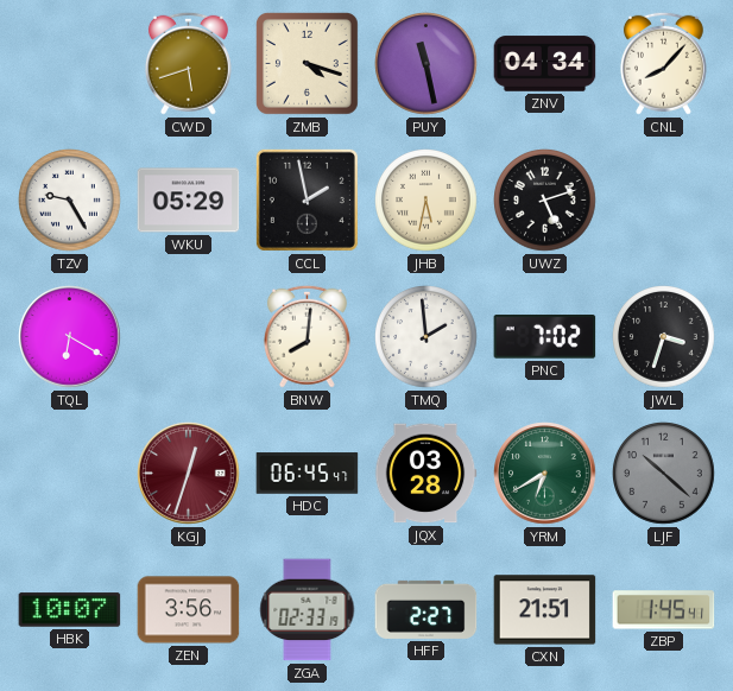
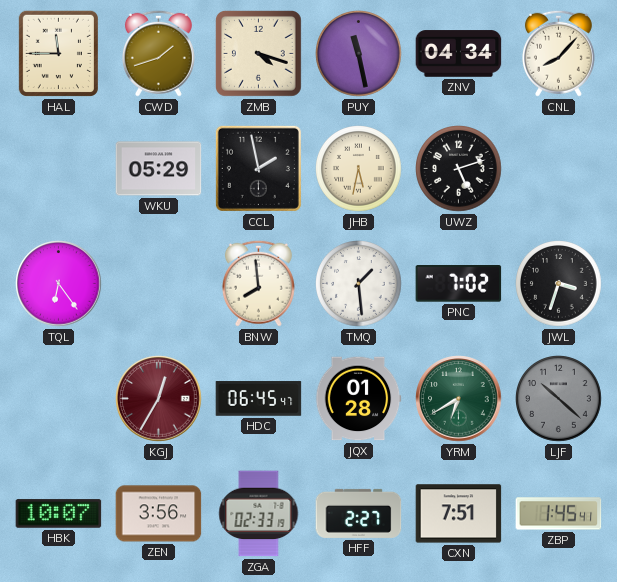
HAL: none -> 11:45
CWD: 5:42 -> 1:42
TZV: 9:25 -> none
TQL: 6:20 -> 6:24
BNW: 8:01 -> 7:59
TMQ: 1:59 -> 1:29
KGJ: 12:33 -> 12:35
JQX: 03:28 -> 01:28
CXN: 21:51 -> 7:51
